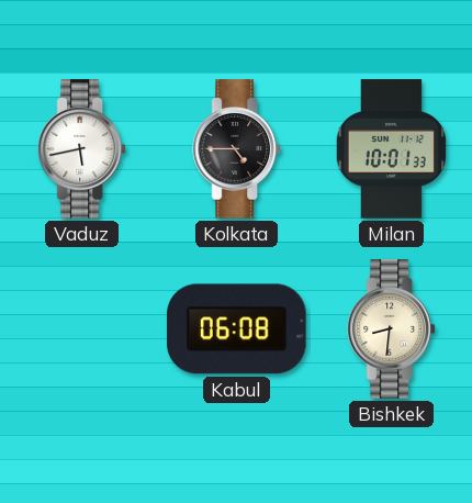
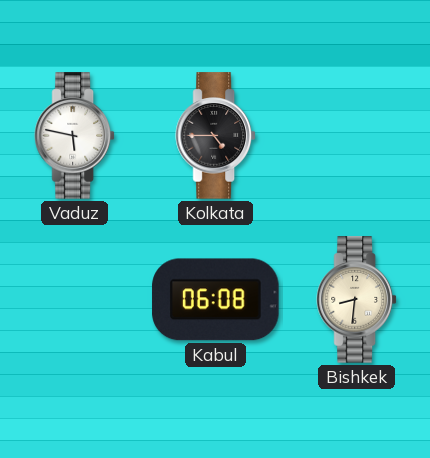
Vaduz: 5:43 -> 5:47
Milan: 10:01 -> none
